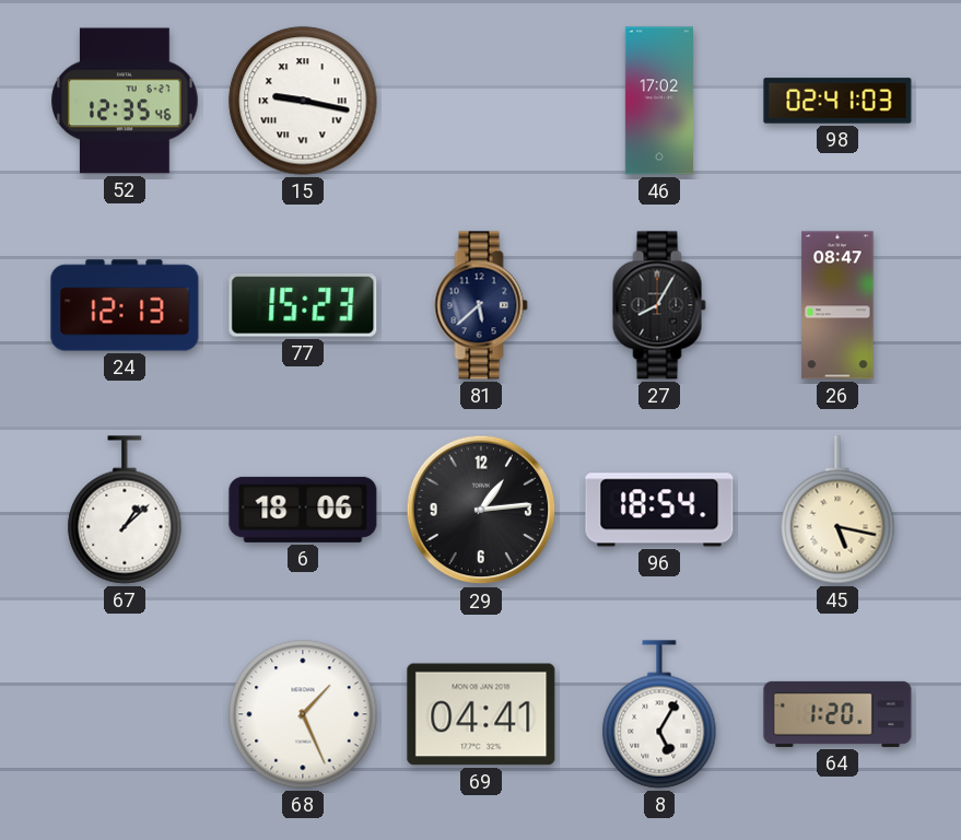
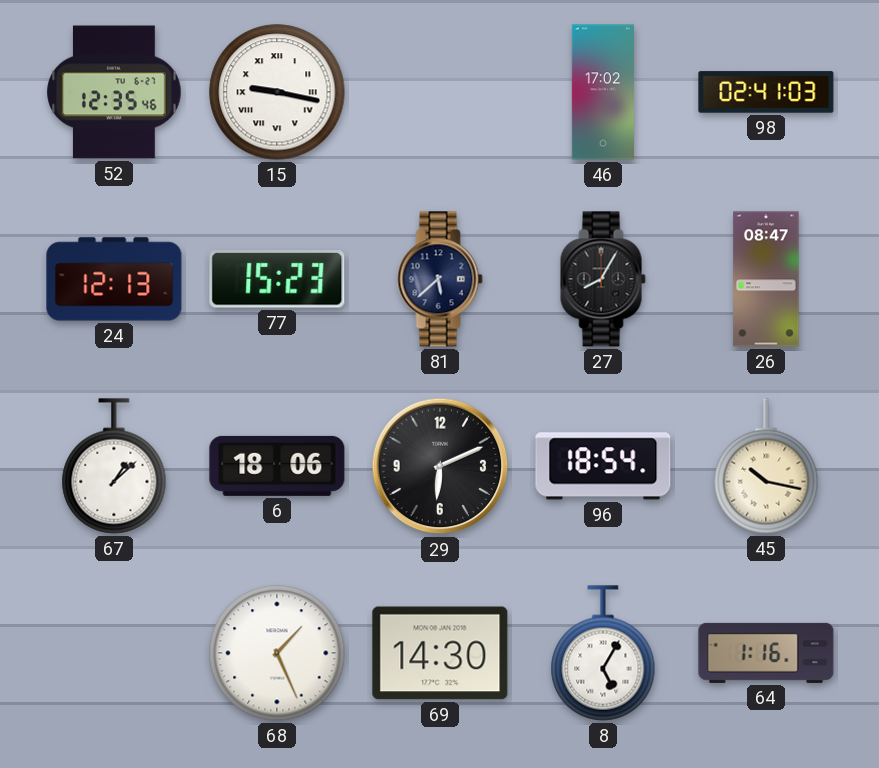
29: 1:14 -> 6:11
45: 5:17 -> 10:17
69: 04:41 -> 14:30
64: 1:20 -> 1:16
